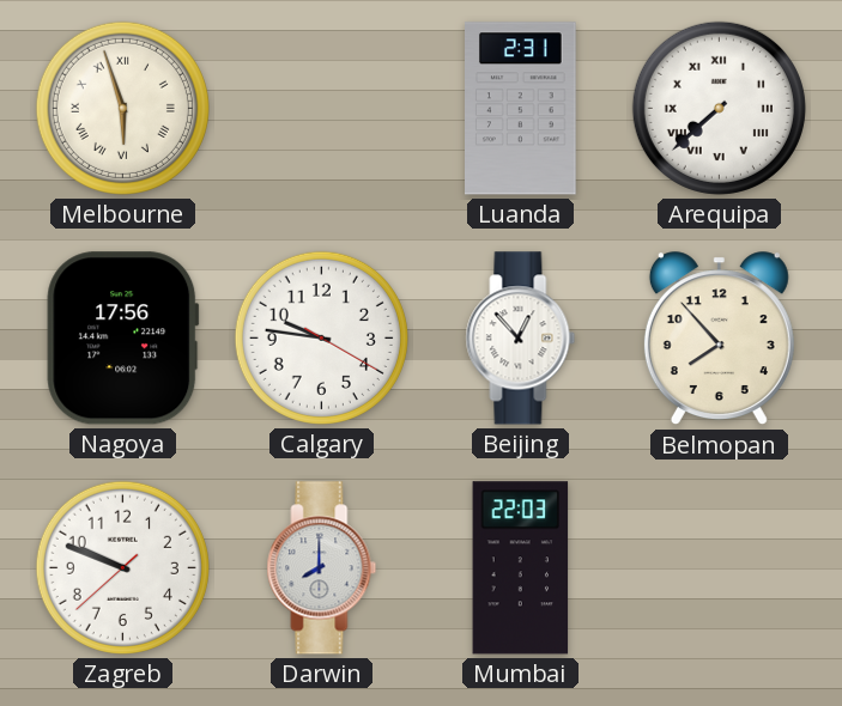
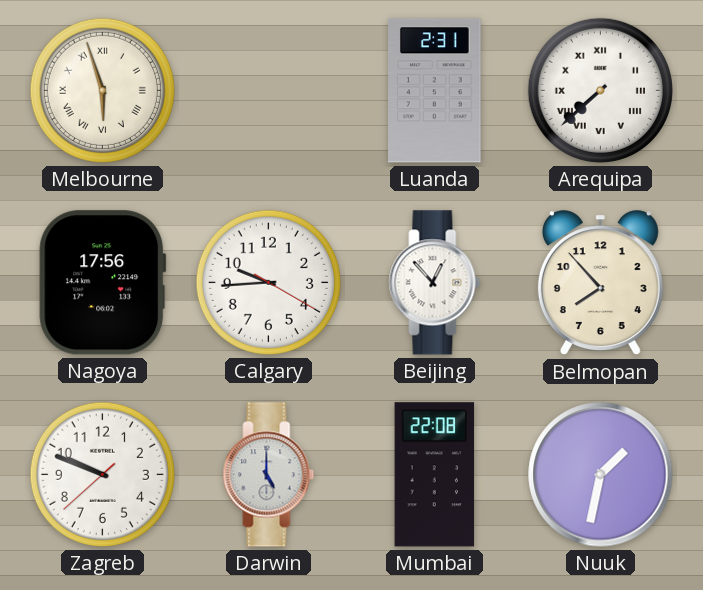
Calgary: 9:46 -> 9:44
Darwin: 8:00 -> 5:00
Mumbai: 22:03 -> 22:08
Nuuk: none -> 1:32
